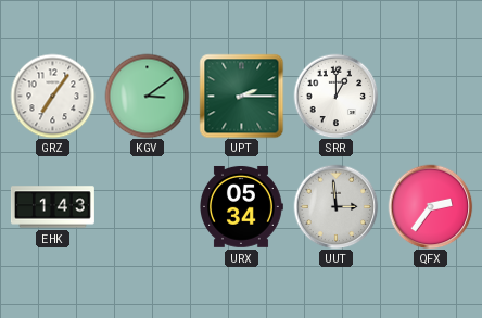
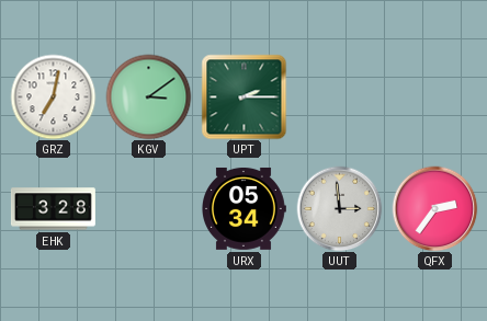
GRZ: 7:06 -> 7:02
SRR: 1:00 -> none
EHK: 1:43 -> 3:28
